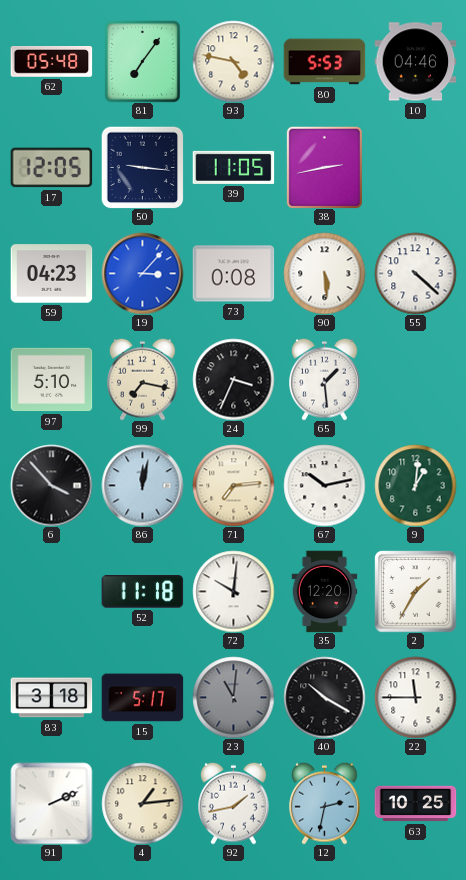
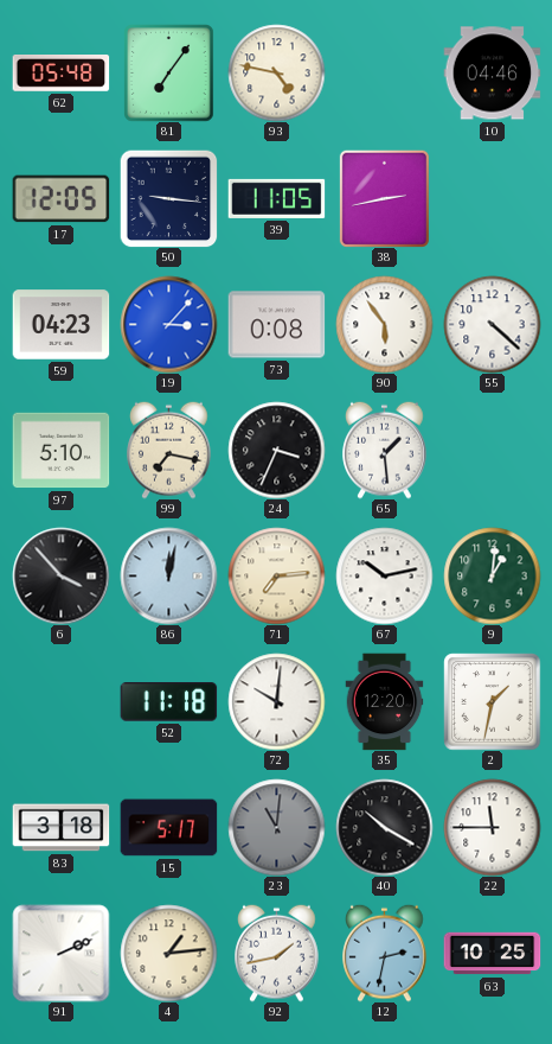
80: 5:53 -> none
90: 5:29 -> 5:54
2: 1:35 -> 1:32
